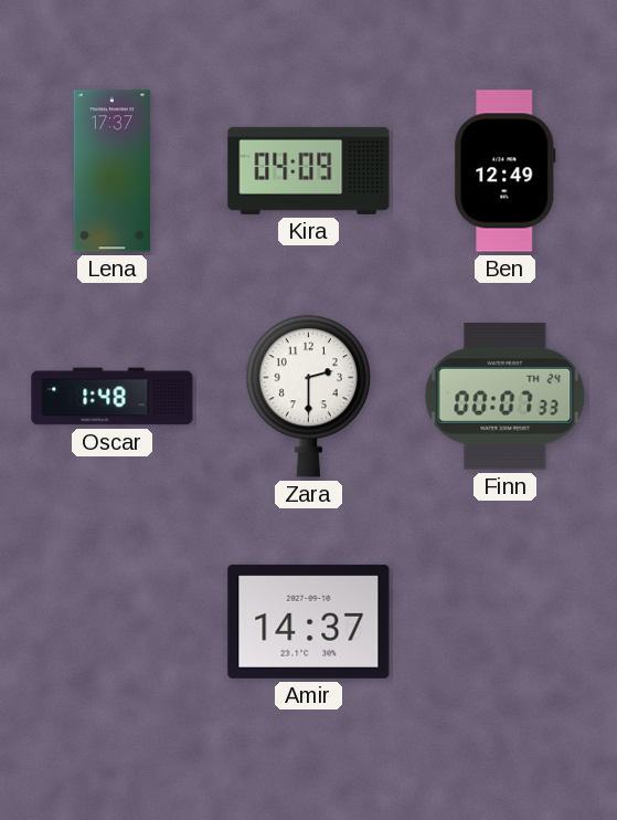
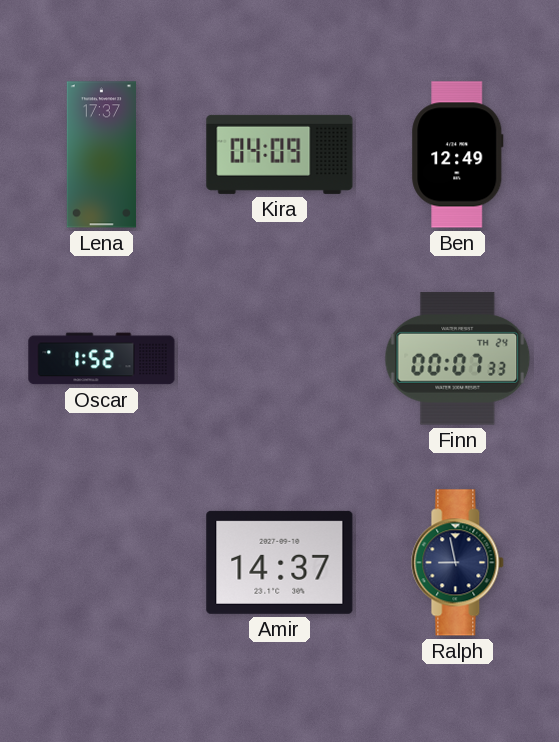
Oscar: 1:48 -> 1:52
Zara: 2:30 -> none
Ralph: none -> 8:58
